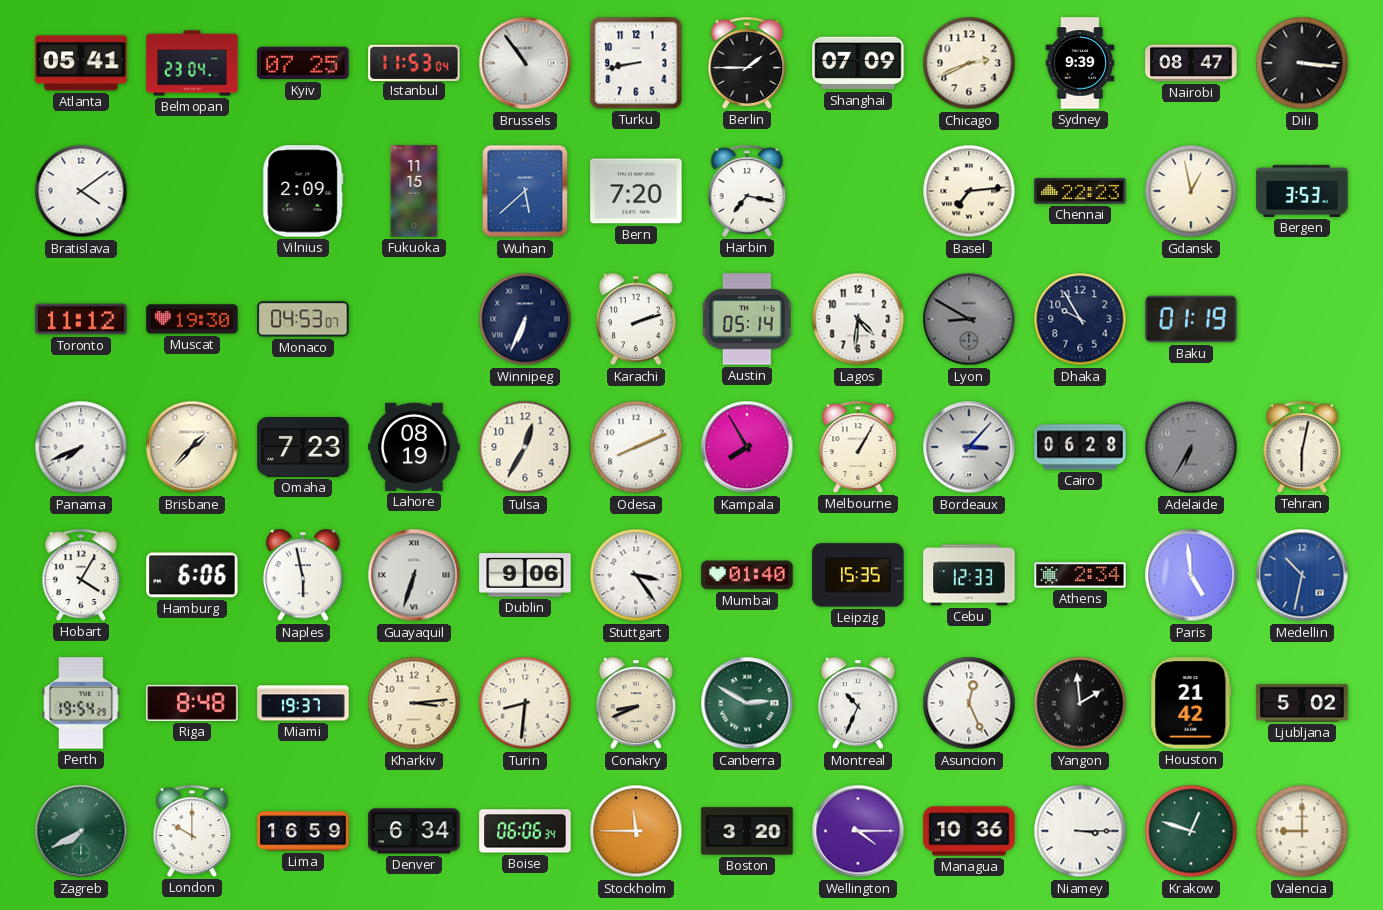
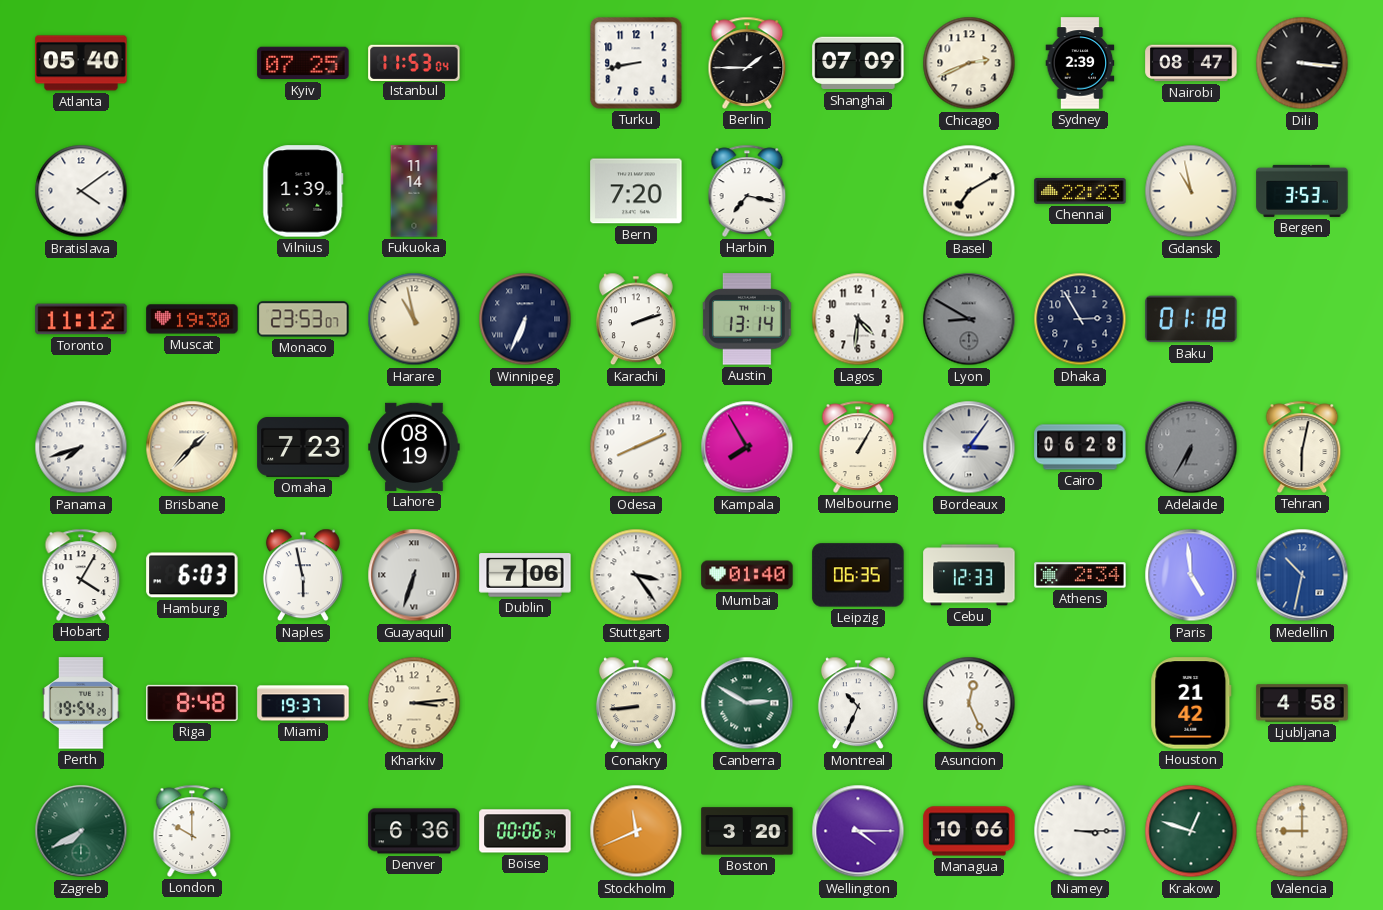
Atlanta: 05:41 -> 05:40
Belmopan: 23:04 -> none
Brussels: 10:54 -> none
Sydney: 9:39 -> 2:39
Vilnius: 2:09 -> 1:39
Fukuoka: 11:15 -> 11:14
Wuhan: 5:38 -> none
Basel: 7:14 -> 7:10
Gdansk: 12:58 -> 10:58
Monaco: 04:53 -> 23:53
Harare: none -> 10:58
Austin: 05:14 -> 13:14
Dhaka: 9:55 -> 2:55
Baku: 01:19 -> 01:18
Panama: 7:41 -> 7:42
Tulsa: 12:35 -> none
Bordeaux: 3:07 -> 3:06
Hamburg: 6:06 -> 6:03
Dublin: 9:06 -> 7:06
Leipzig: 15:35 -> 06:35
Turin: 8:31 -> none
Conakry: 8:41 -> 8:44
Yangon: 1:59 -> none
Ljubljana: 5:02 -> 4:58
Lima: 16:59 -> none
Denver: 6:34 -> 6:36
Boise: 06:06 -> 00:06
Stockholm: 11:45 -> 11:41
Managua: 10:36 -> 10:06
